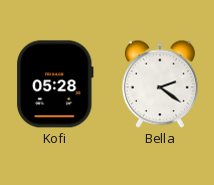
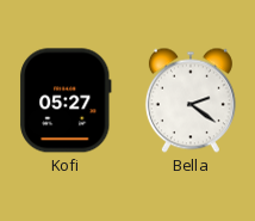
Kofi: 05:28 -> 05:27
